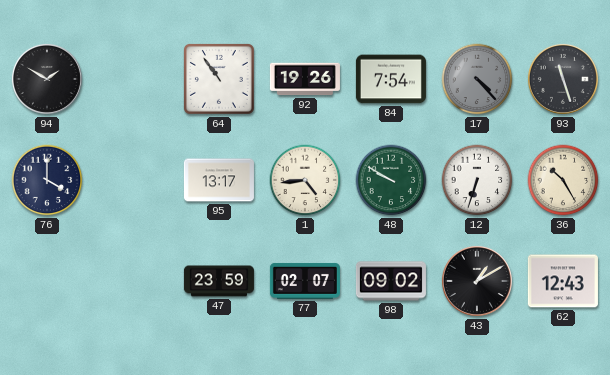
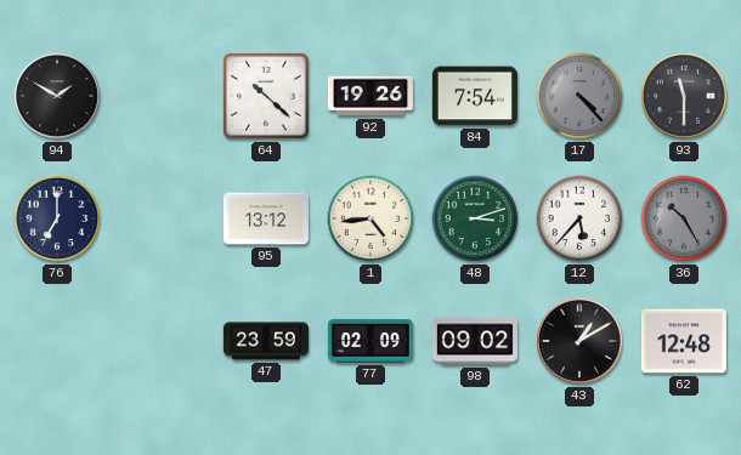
64: 10:54 -> 10:22
93: 11:27 -> 11:30
76: 4:00 -> 7:00
95: 13:17 -> 13:12
48: 9:50 -> 3:12
12: 6:33 -> 5:37
36 dial: cream -> grey
77: 02:07 -> 02:09
62: 12:43 -> 12:48
